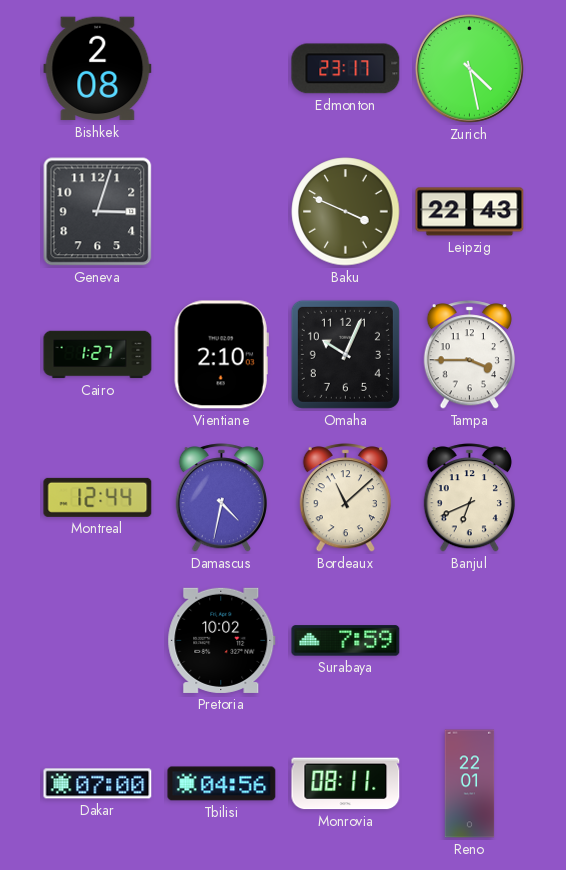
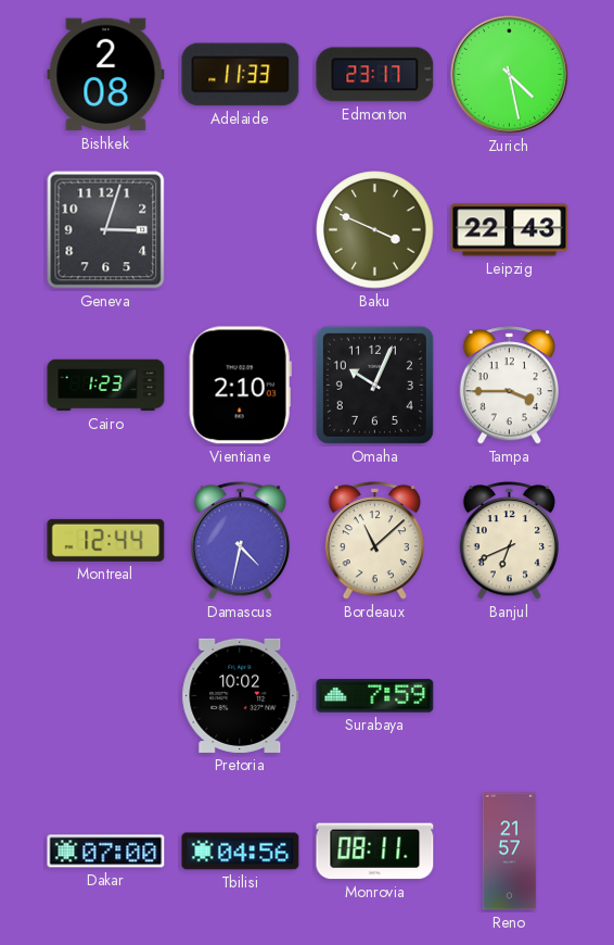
Adelaide: none -> 11:33
Cairo: 1:27 -> 1:23
Reno: 22:01 -> 21:57
